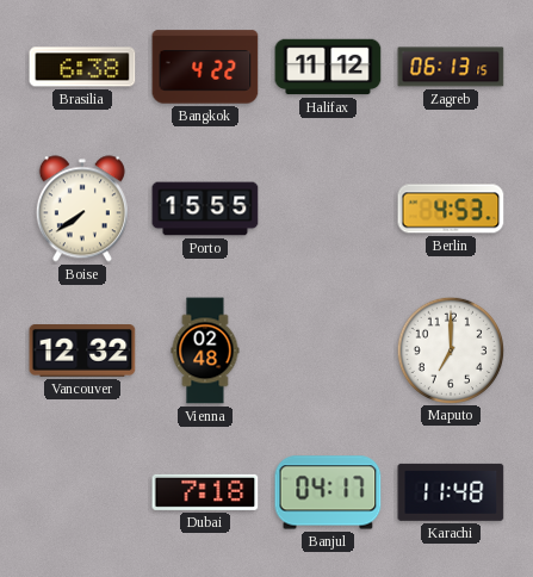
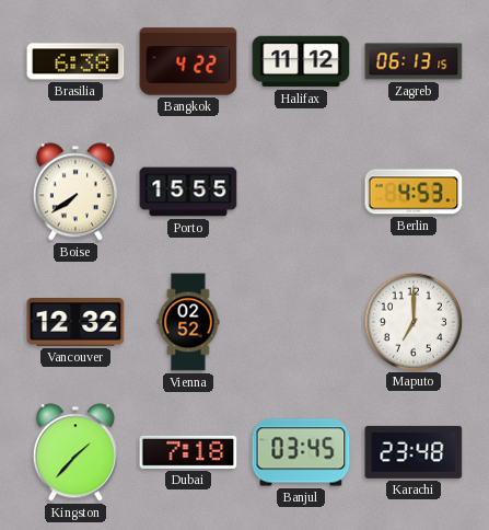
Vienna: 02:48 -> 02:52
Kingston: none -> 1:37
Banjul: 04:17 -> 03:45
Karachi: 11:48 -> 23:48
